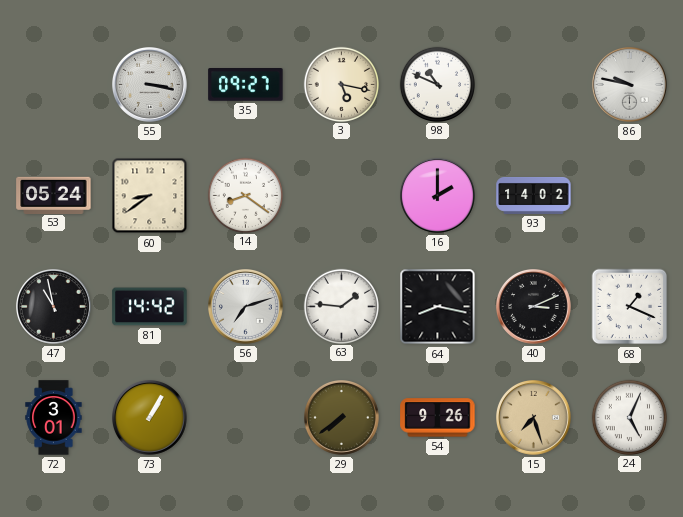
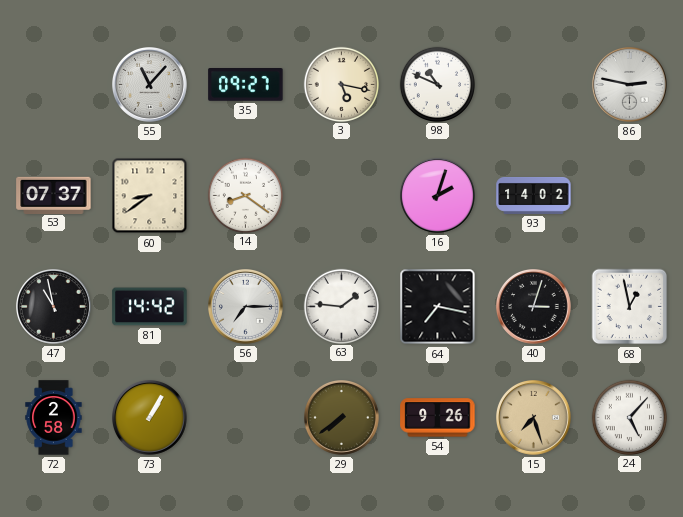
55: 3:17 -> 11:07
86: 9:47 -> 2:47
53: 05:24 -> 07:37
16: 2:00 -> 2:03
56: 7:12 -> 7:15
64: 8:17 -> 7:17
40: 3:11 -> 3:03
68: 1:19 -> 12:58
72: 3:01 -> 2:58
24: 5:04 -> 5:07
